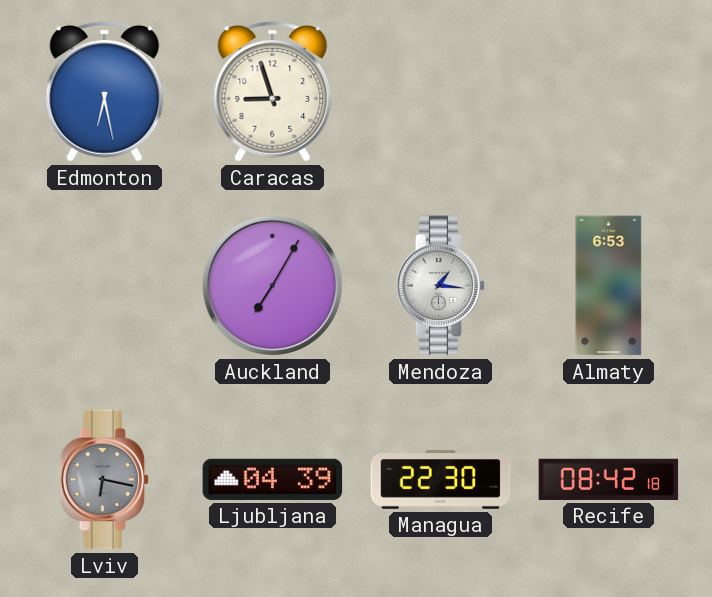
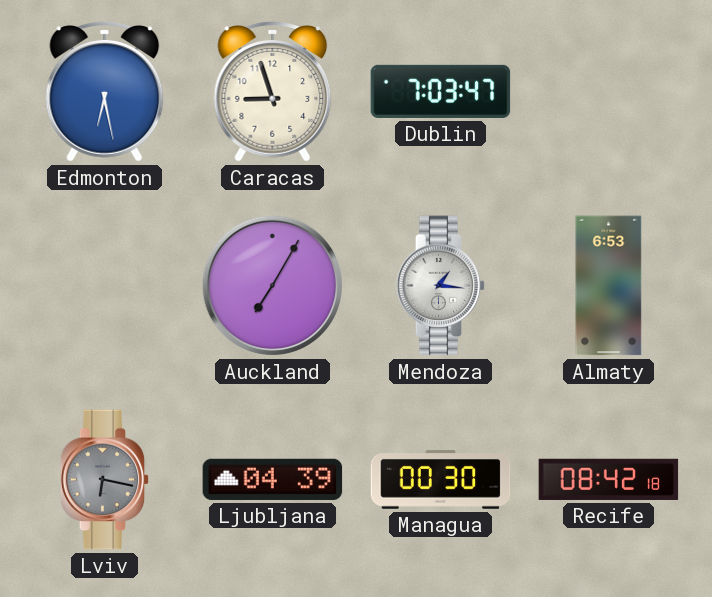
Dublin: none -> 7:03
Managua: 22:30 -> 00:30
